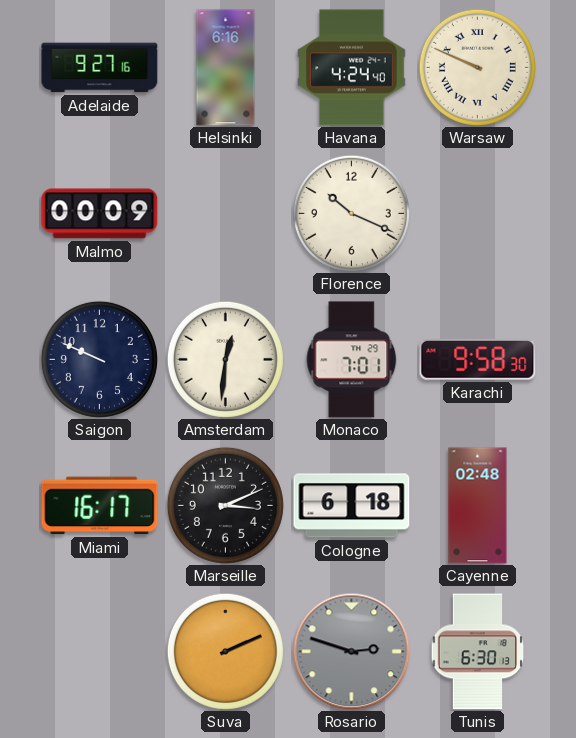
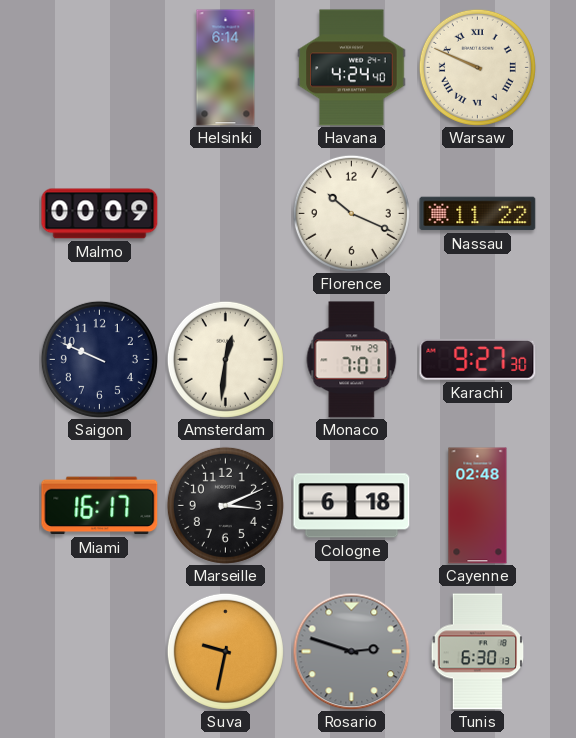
Adelaide: 9:27 -> none
Helsinki: 6:16 -> 6:14
Nassau: none -> 11:22
Karachi: 9:58 -> 9:27
Suva: 2:11 -> 9:32
